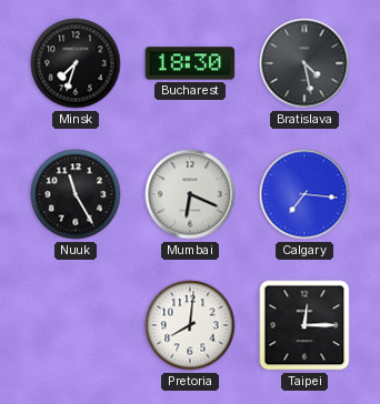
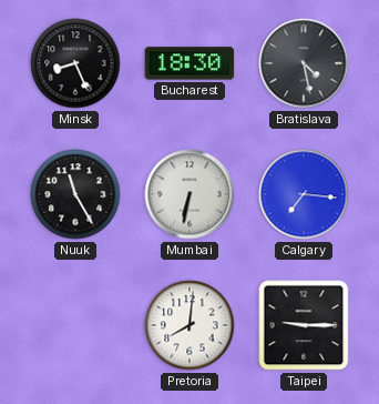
Minsk: 7:33 -> 8:26
Mumbai: 6:19 -> 6:32
Taipei: 12:15 -> 9:15
